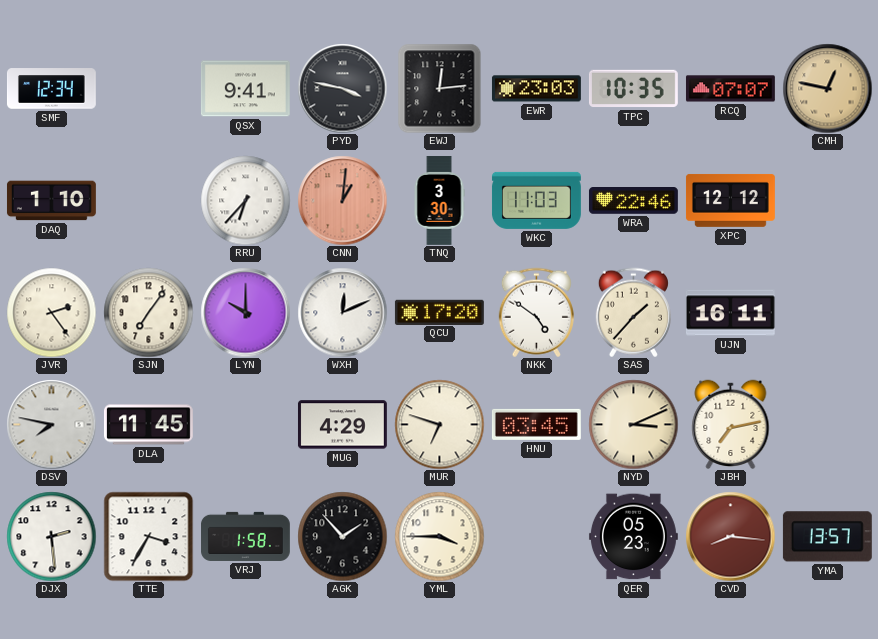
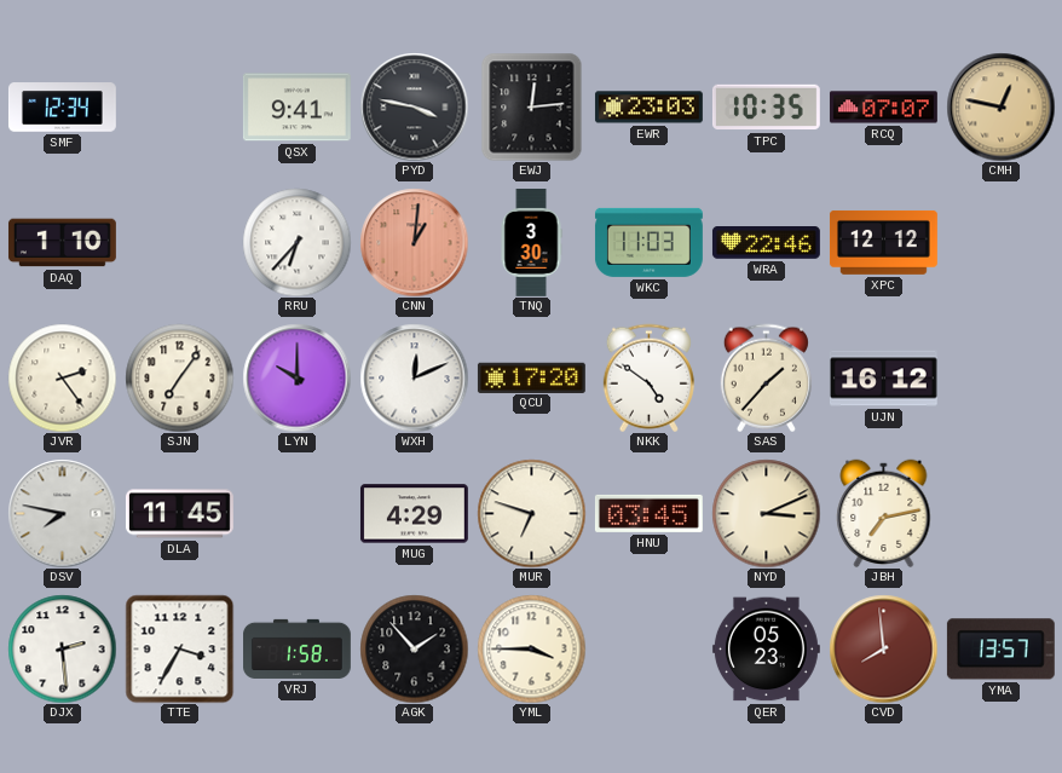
UJN: 16:11 -> 16:12
CVD: 8:16 -> 7:59
